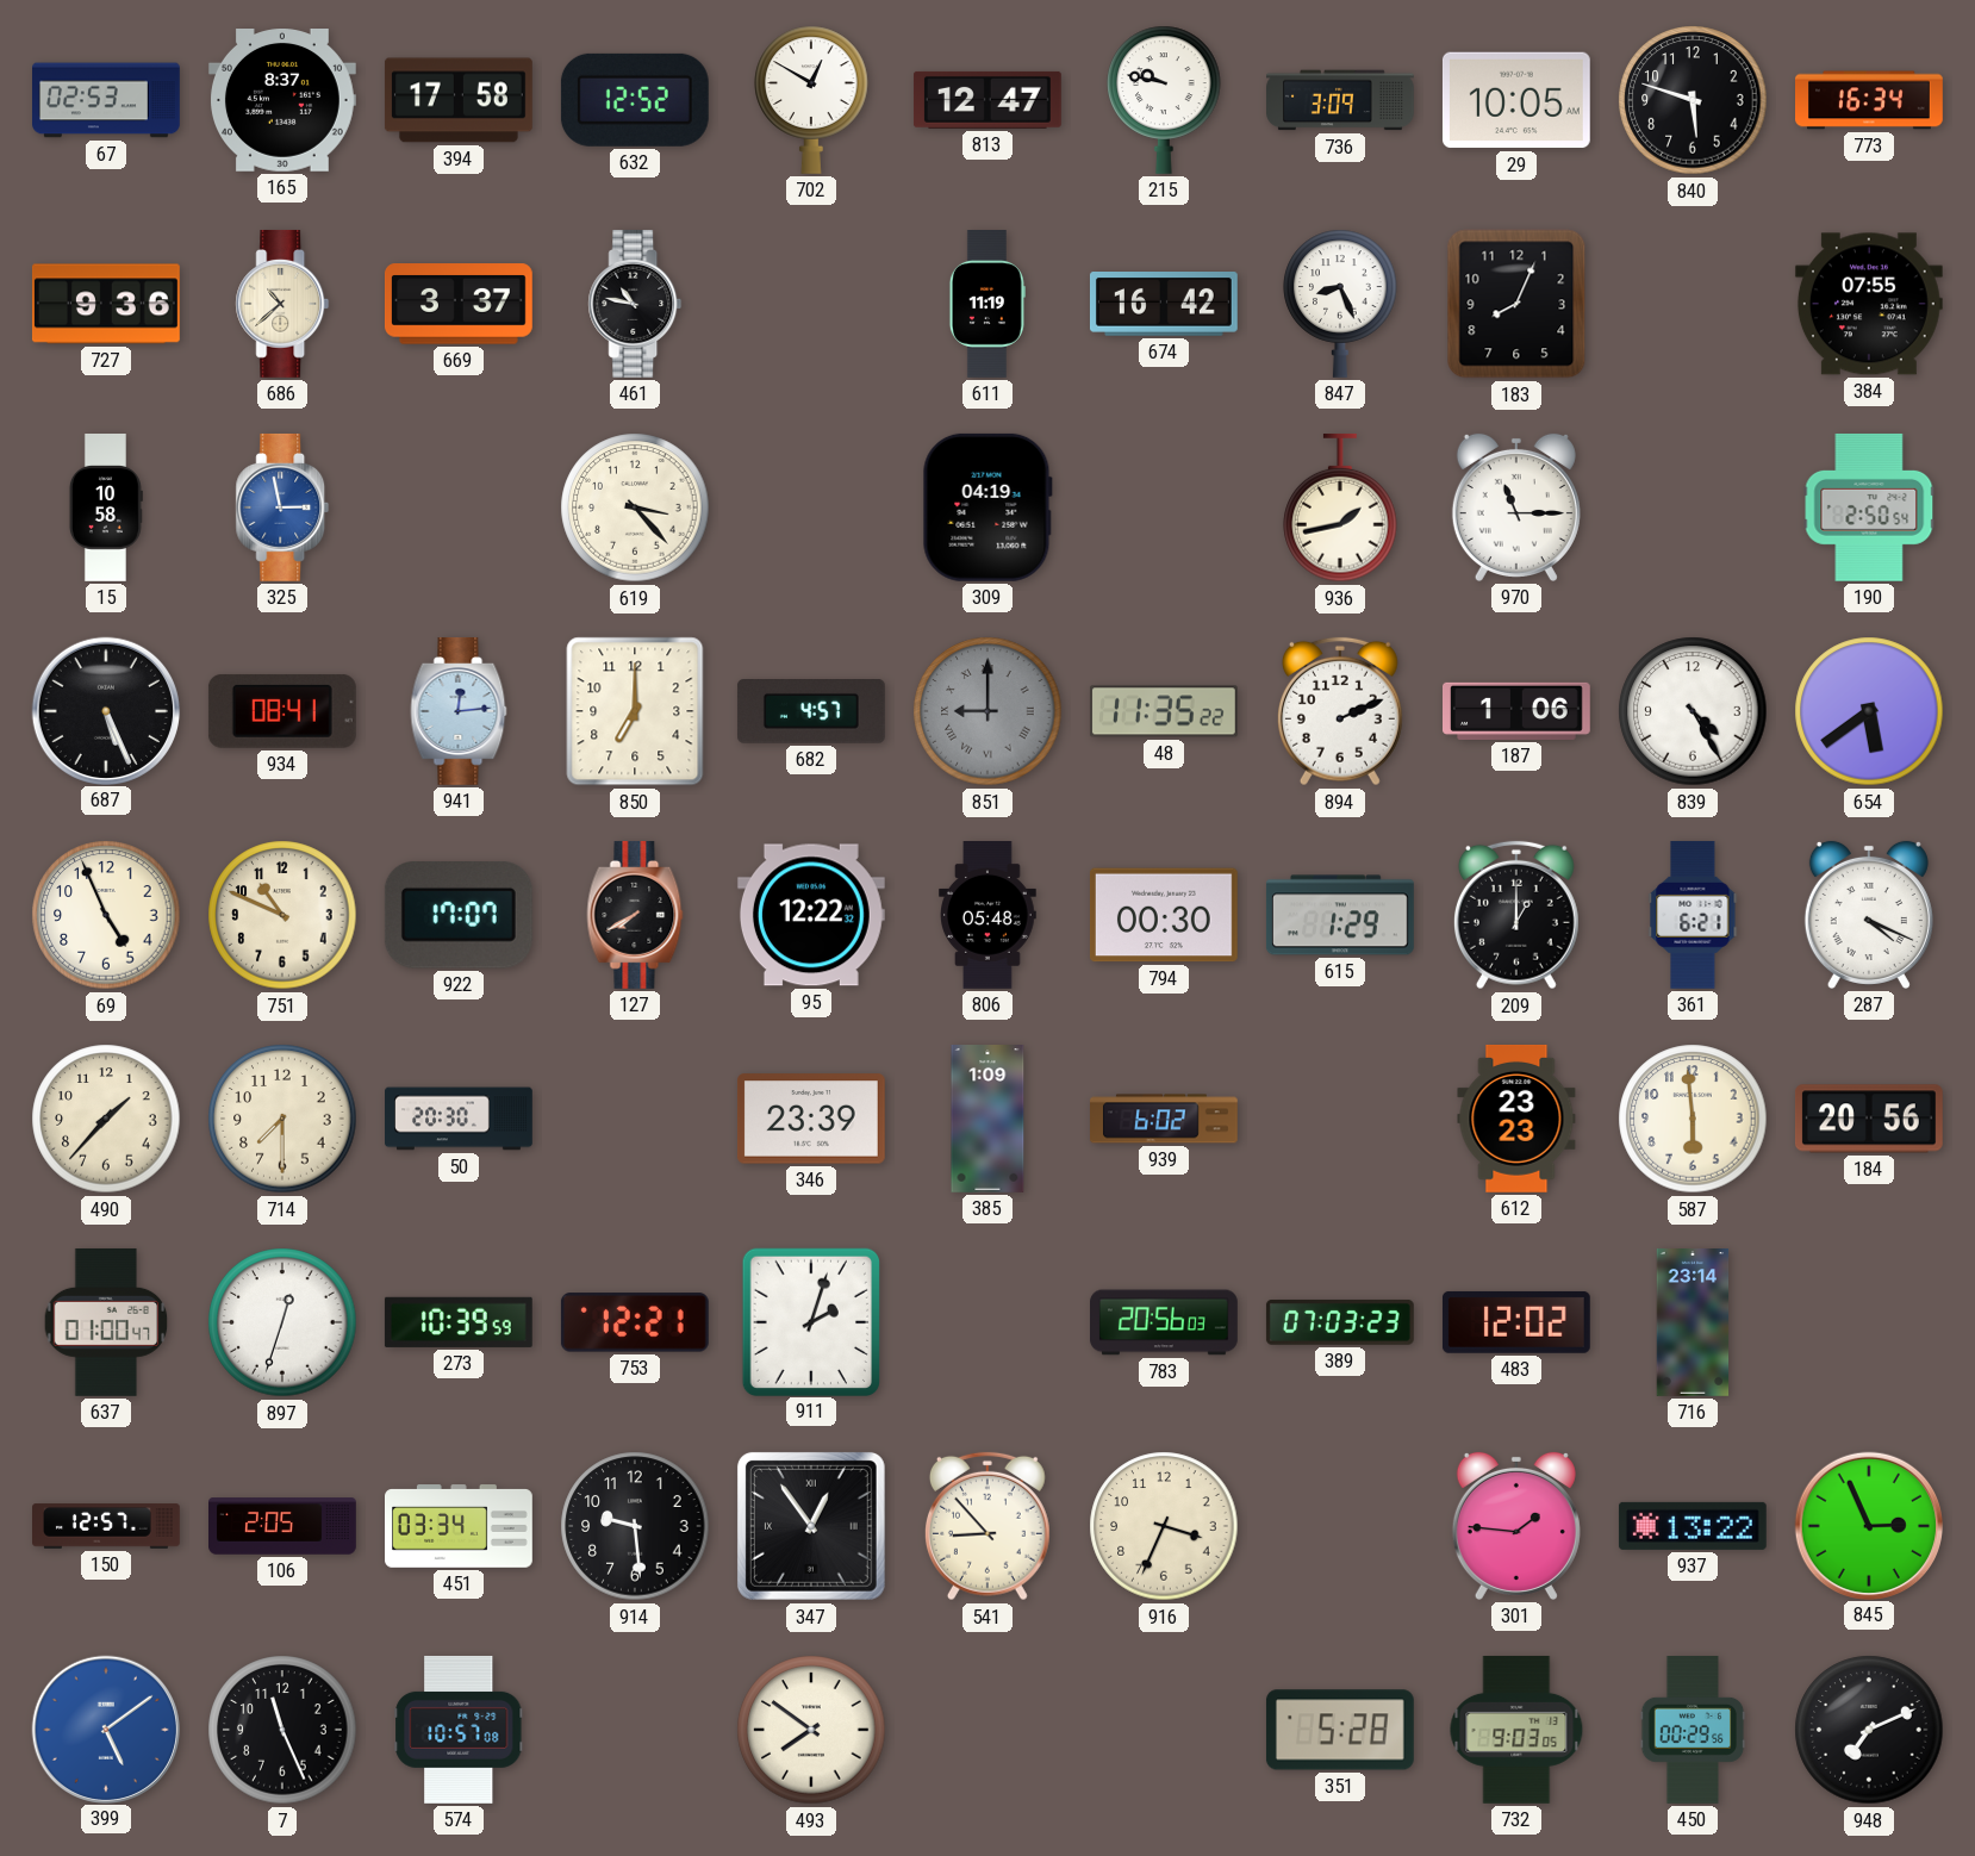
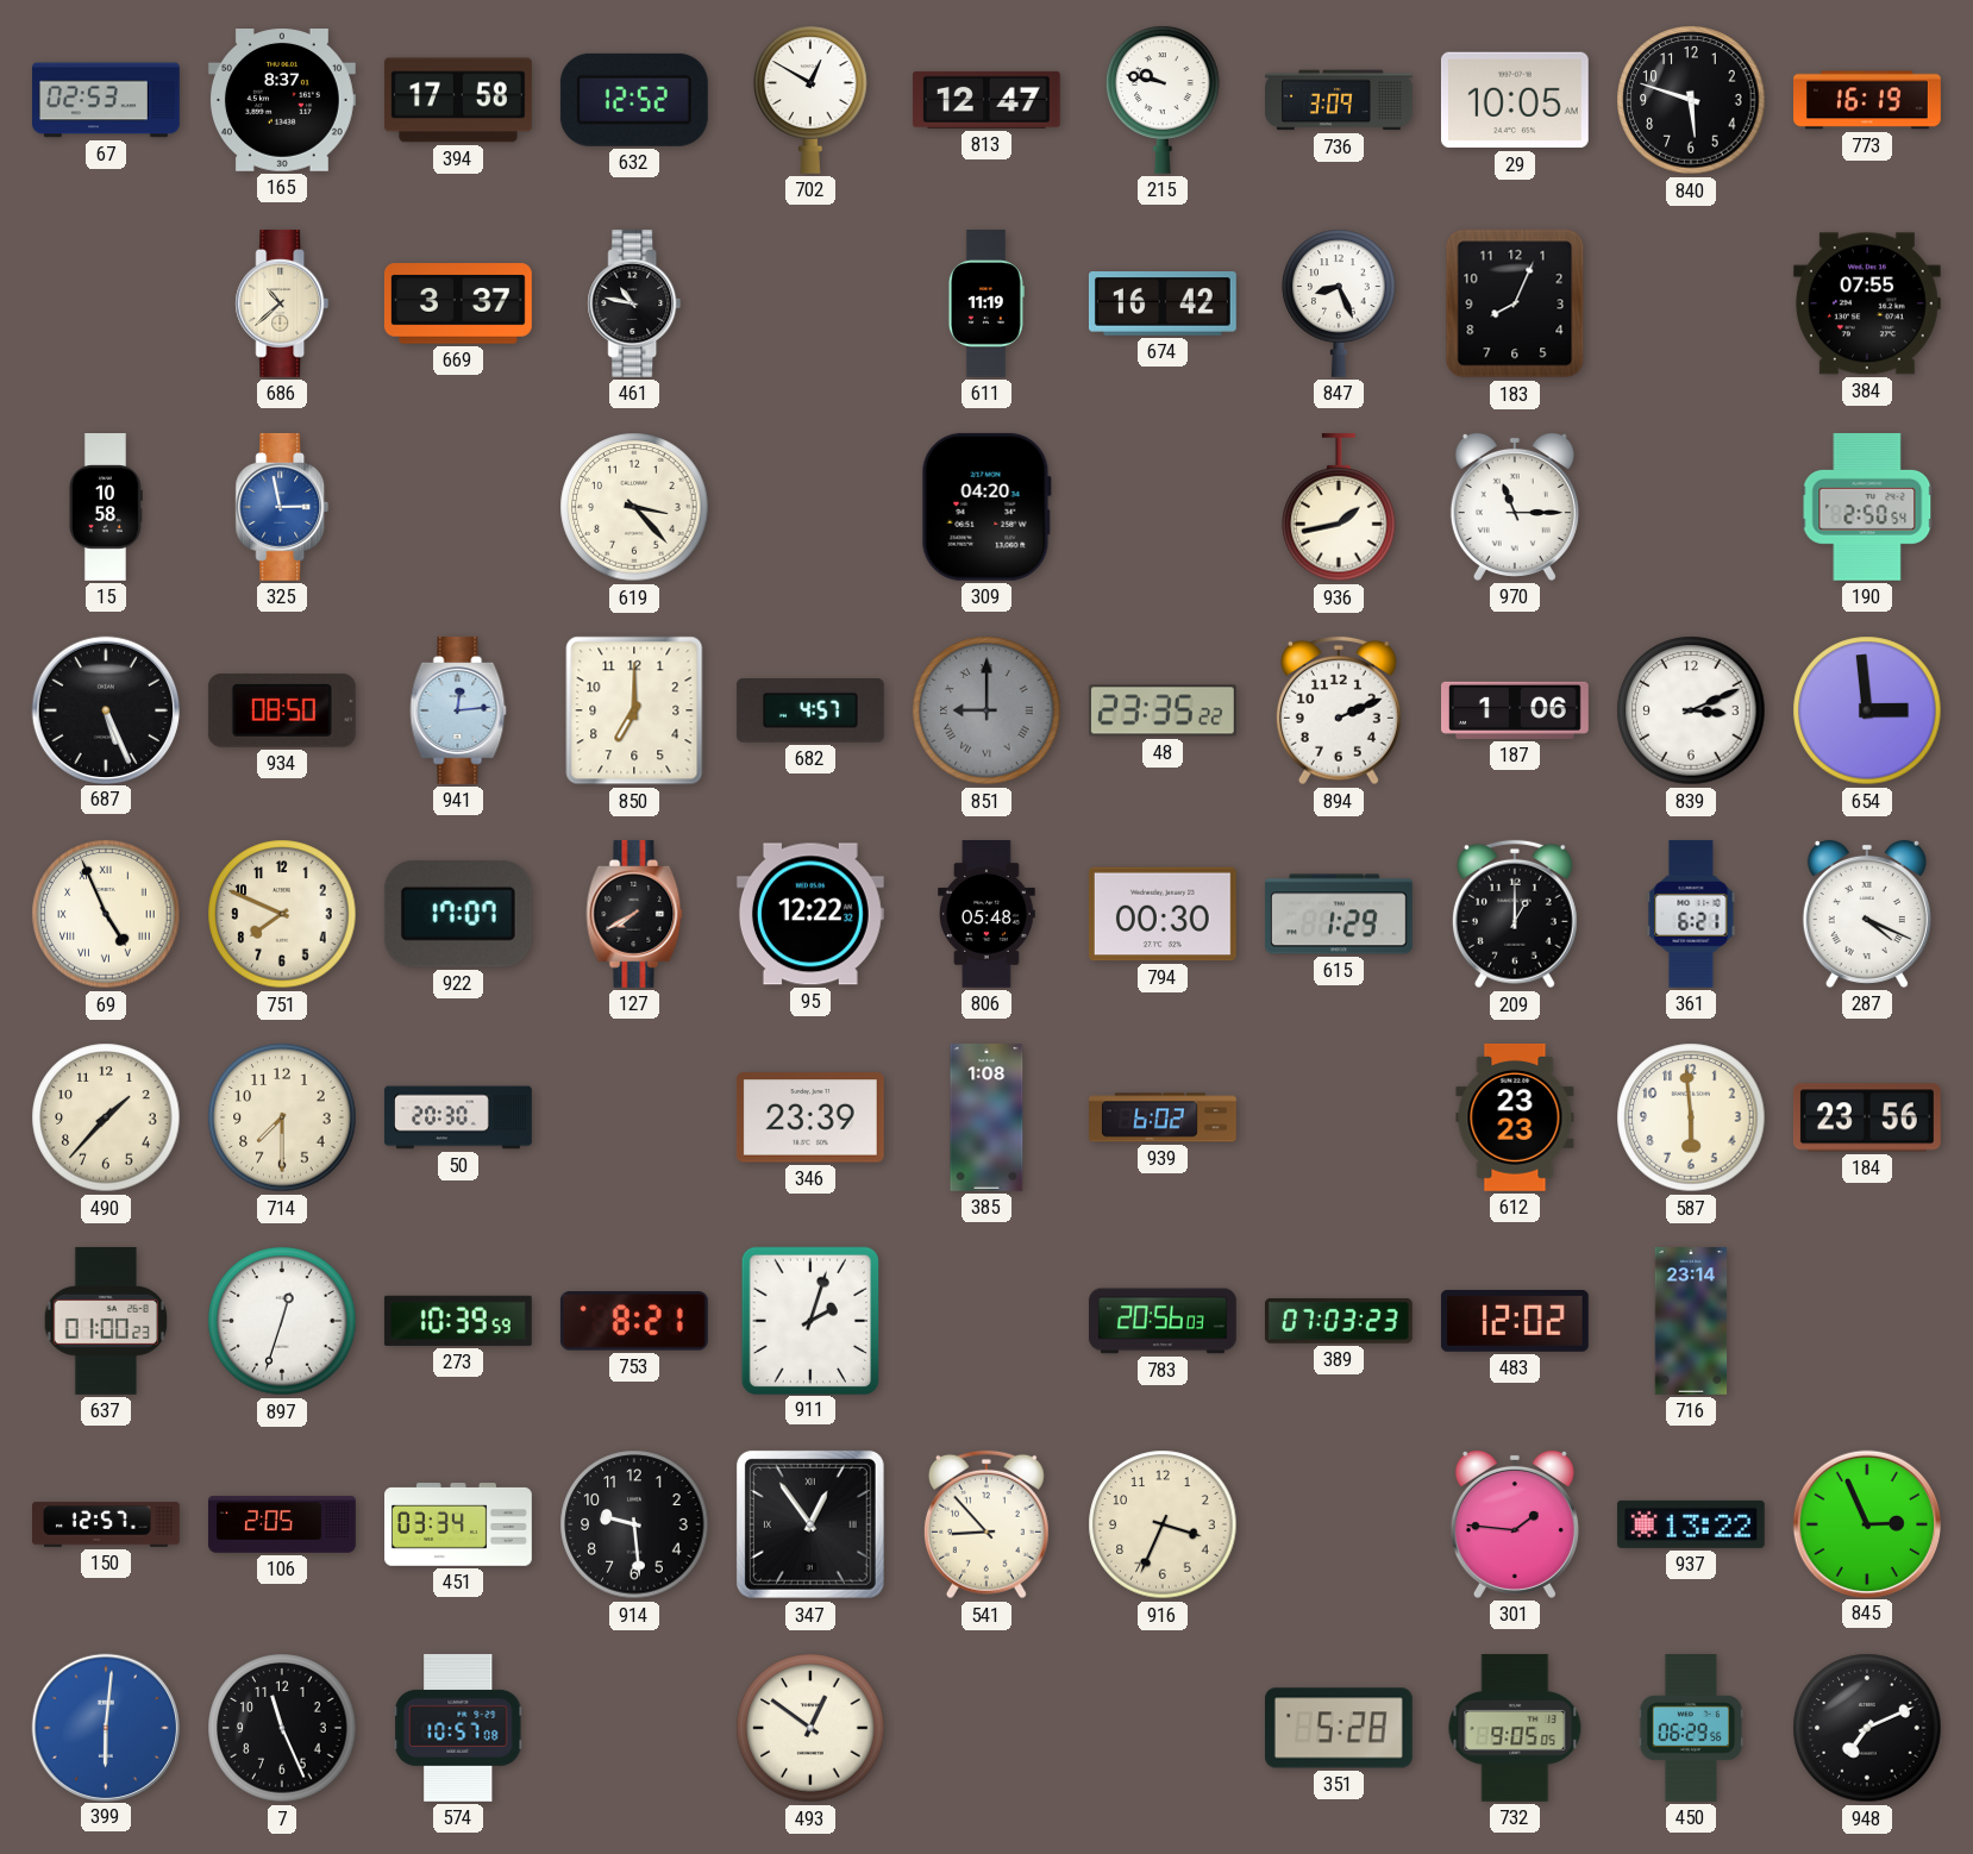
773: 16:34 -> 16:19
727: 9:36 -> none
309: 04:19 -> 04:20
934: 08:41 -> 08:50
48: 11:35 -> 23:35
839: 4:25 -> 3:11
654: 5:39 -> 2:59
69 numerals: Arabic -> Roman
751: 10:49 -> 7:49
385: 1:09 -> 1:08
184: 20:56 -> 23:56
637: 01:00:47 -> 01:00:23
753: 12:21 -> 8:21
399: 5:09 -> 6:01
493: 7:51 -> 12:51
732: 9:03 -> 9:05
450: 00:29 -> 06:29
